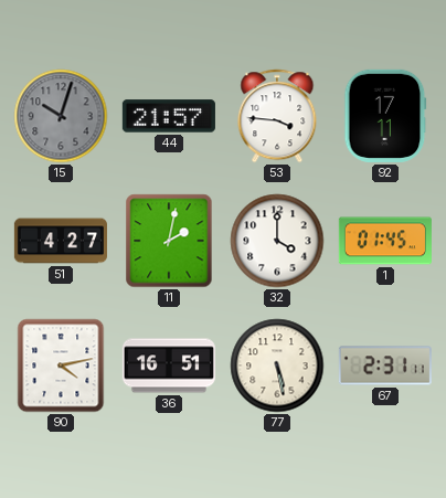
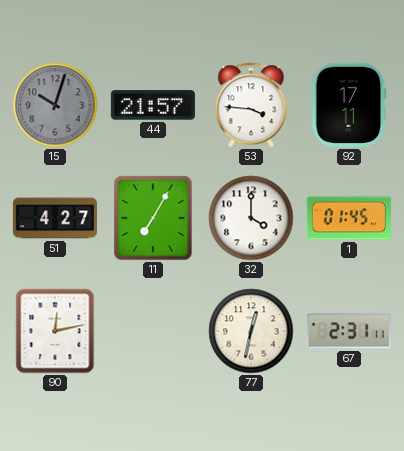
11: 2:02 -> 7:05
90: 4:13 -> 12:13
36: 16:51 -> none
77: 5:28 -> 12:32
